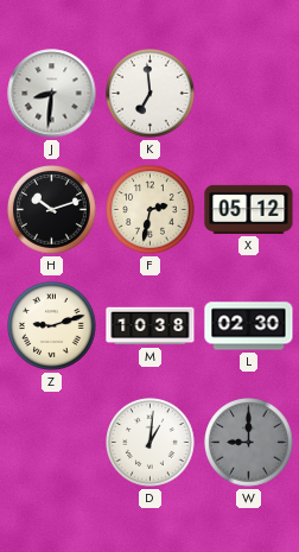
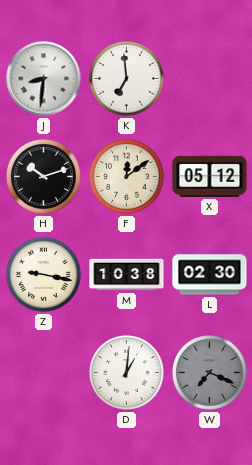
F: 2:32 -> 12:09
Z: 9:12 -> 9:17
W: 9:00 -> 7:19
